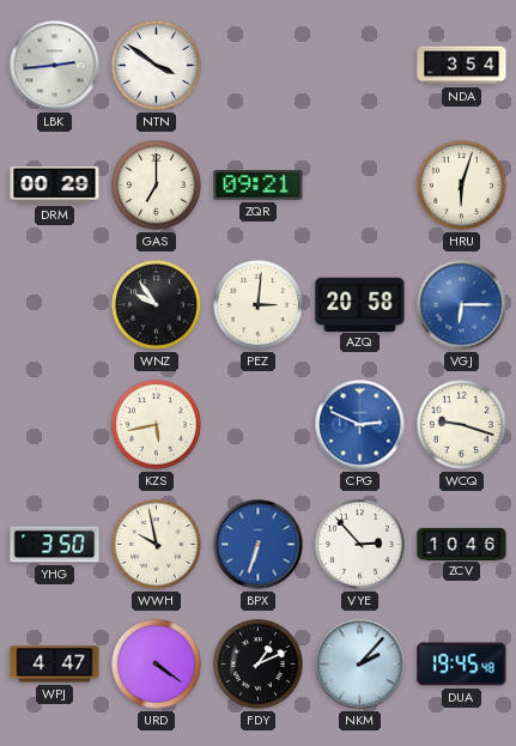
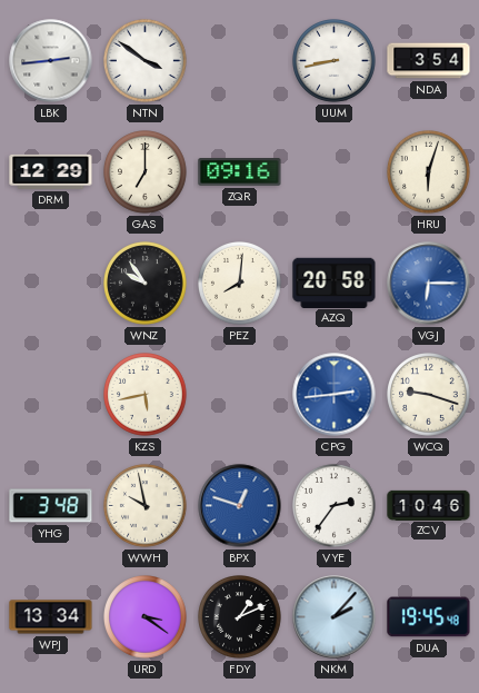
UUM: none -> 8:43
DRM: 00:29 -> 12:29
ZQR: 09:21 -> 09:16
PEZ: 3:01 -> 8:01
CPG: 2:49 -> 2:44
YHG: 3:50 -> 3:48
BPX: 6:33 -> 12:48
VYE: 2:53 -> 2:36
WPJ: 4:47 -> 13:34
URD: 4:21 -> 3:21
